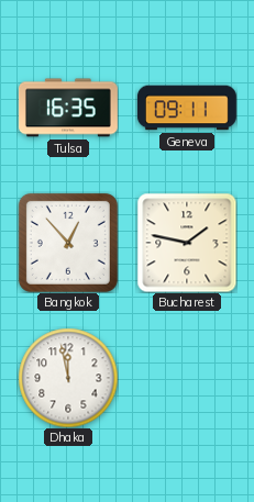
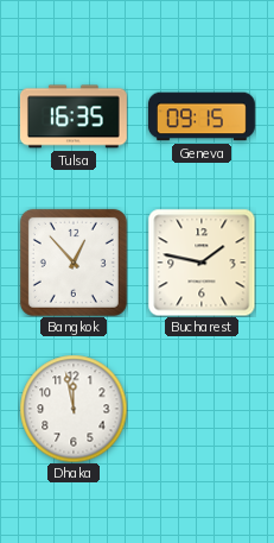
Geneva: 09:11 -> 09:15
